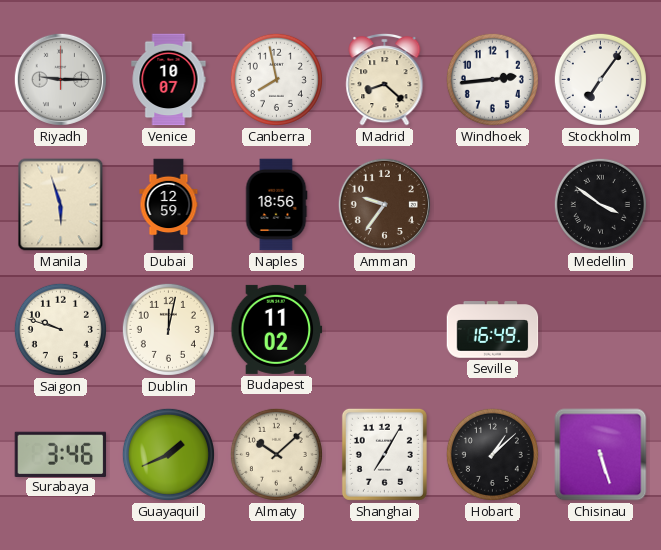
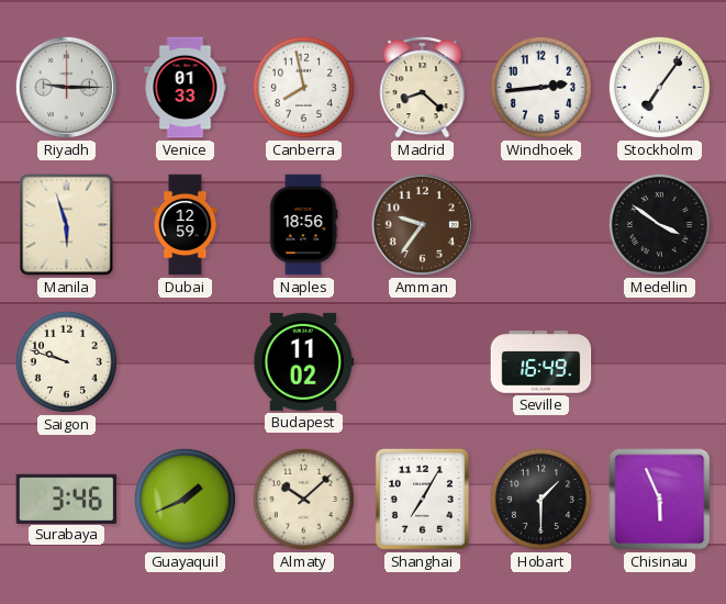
Venice: 10:07 -> 01:33
Dublin: 12:02 -> none
Hobart: 1:08 -> 1:30
Chisinau: 5:27 -> 5:56
